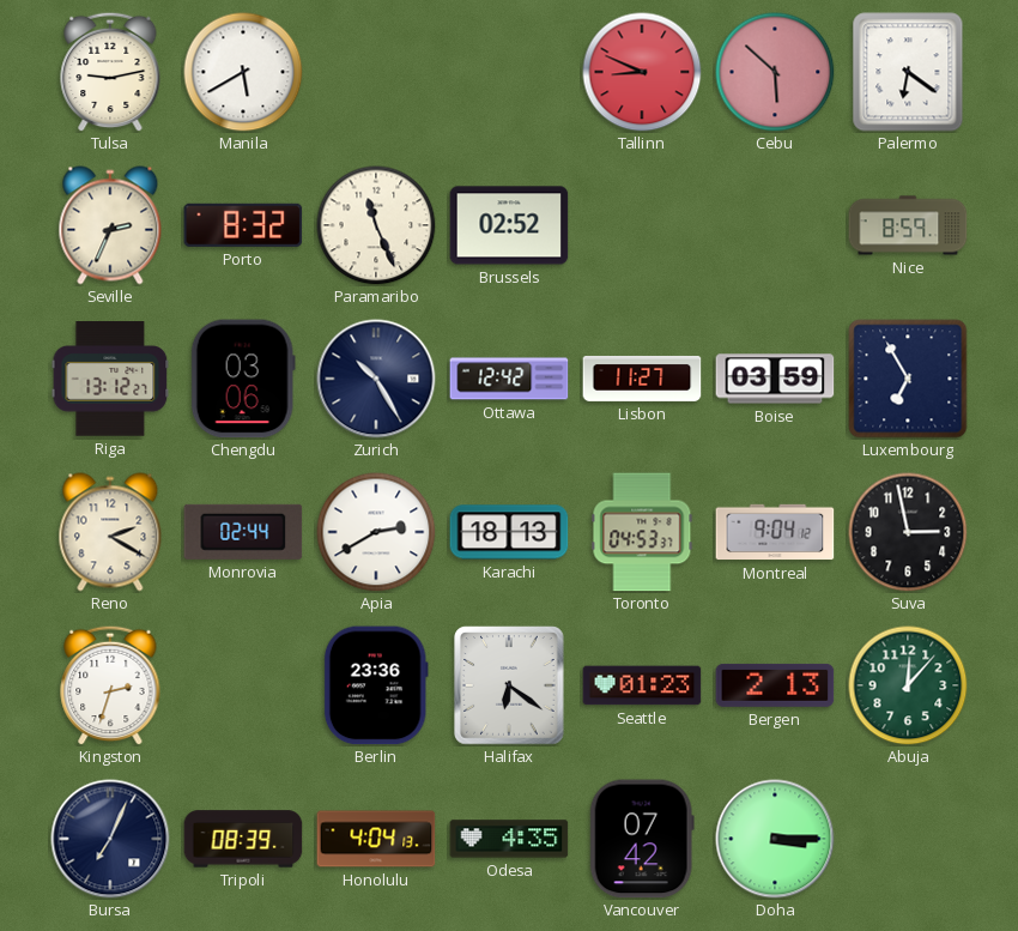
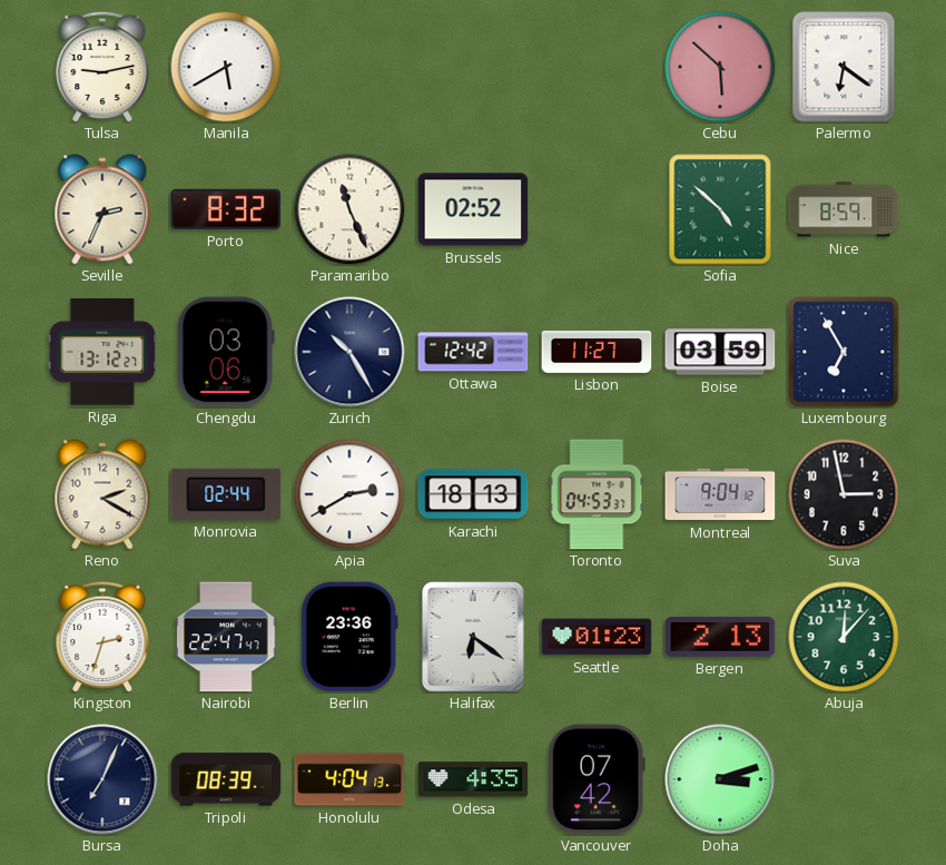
Tallinn: 8:49 -> none
Sofia: none -> 4:52
Nairobi: none -> 22:47
Doha: 3:15 -> 3:12
